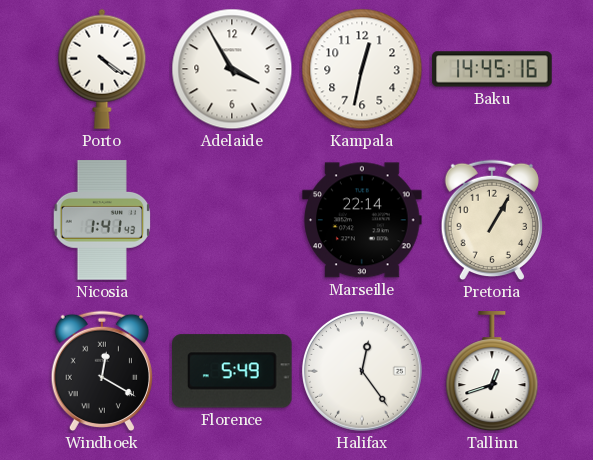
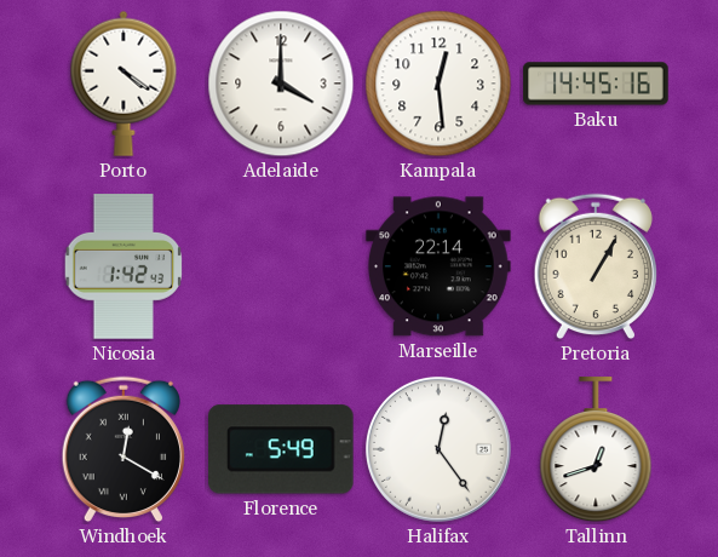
Adelaide: 3:55 -> 4:00
Kampala: 12:32 -> 12:29
Nicosia: 1:41 -> 1:42
